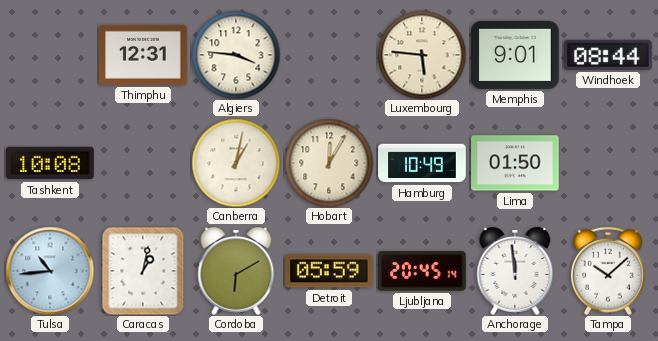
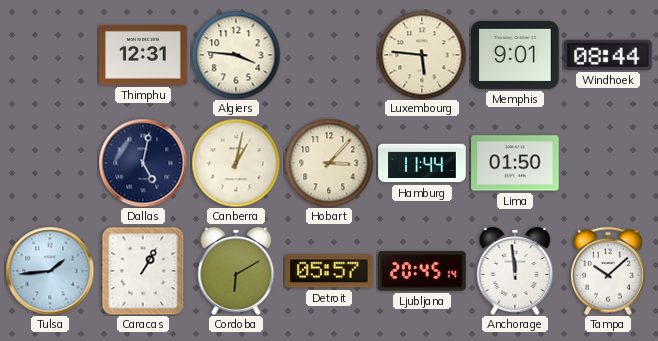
Tashkent: 10:08 -> none
Dallas: none -> 5:02
Hobart: 12:05 -> 3:07
Hamburg: 10:49 -> 11:44
Tulsa: 10:44 -> 1:44
Caracas: 1:02 -> 1:05
Detroit: 05:59 -> 05:57
